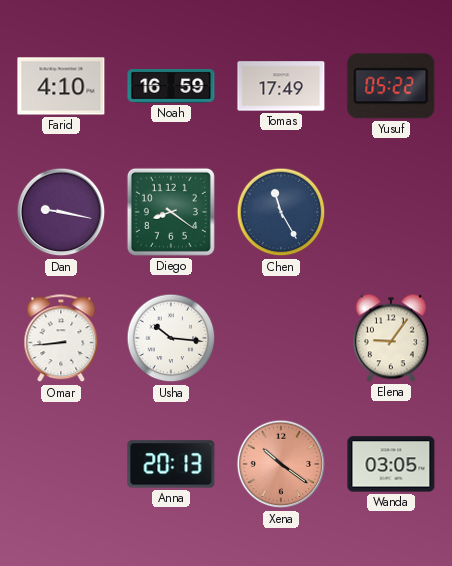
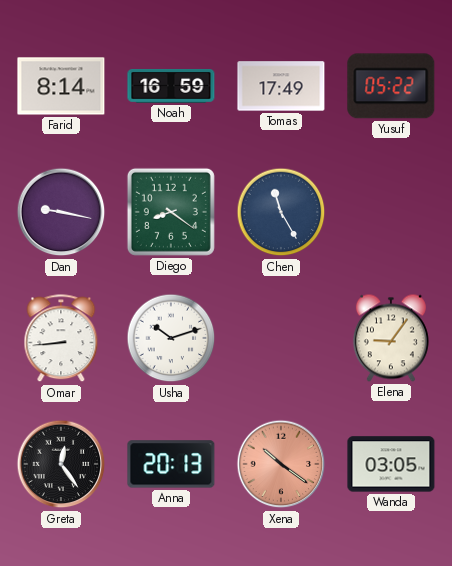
Farid: 4:10 -> 8:14
Usha: 10:16 -> 10:12
Greta: none -> 12:24
